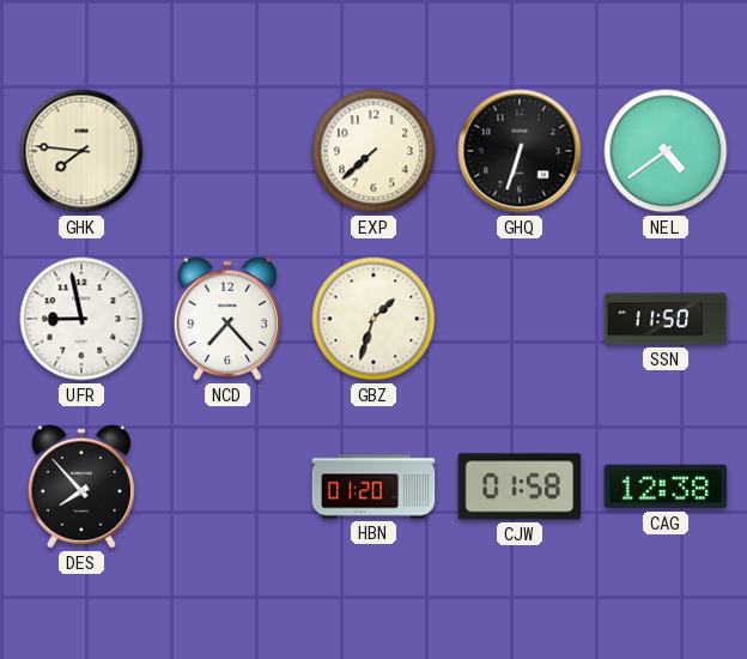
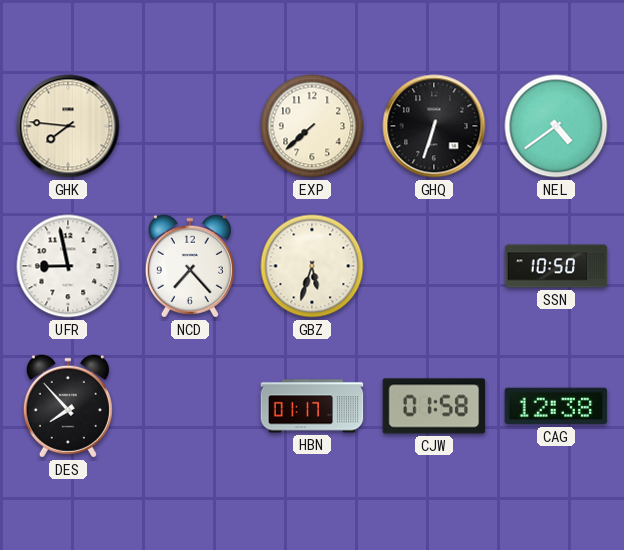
GBZ: 1:33 -> 5:33
SSN: 11:50 -> 10:50
HBN: 01:20 -> 01:17
